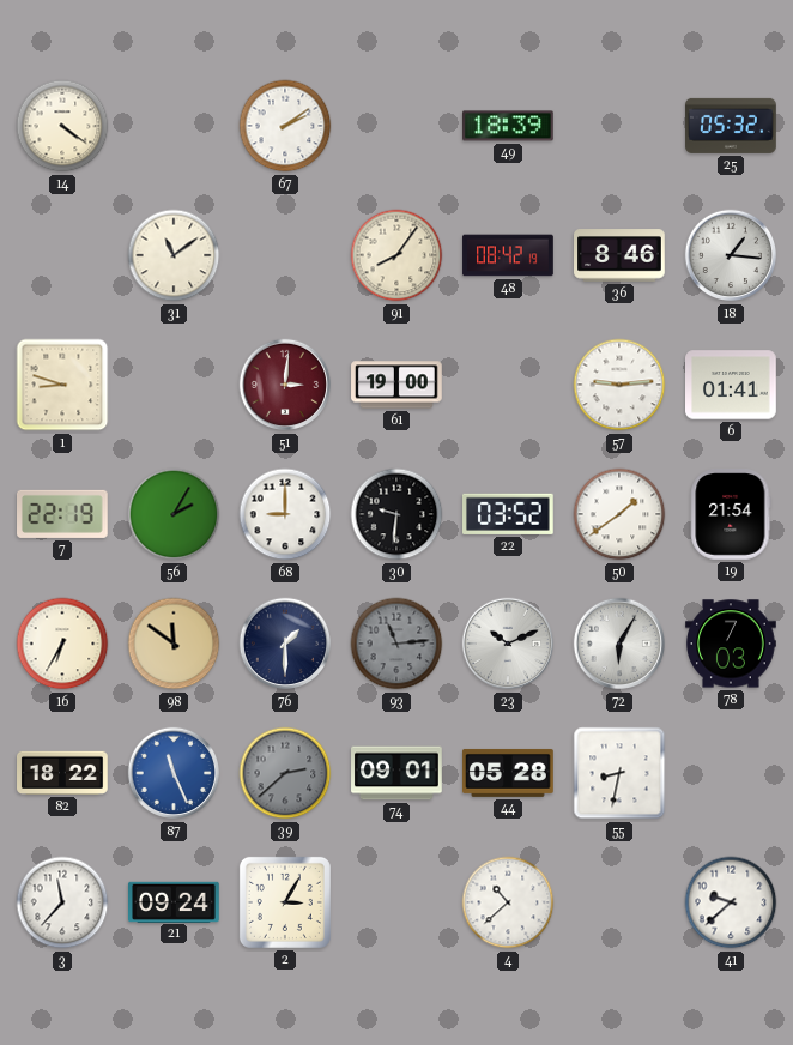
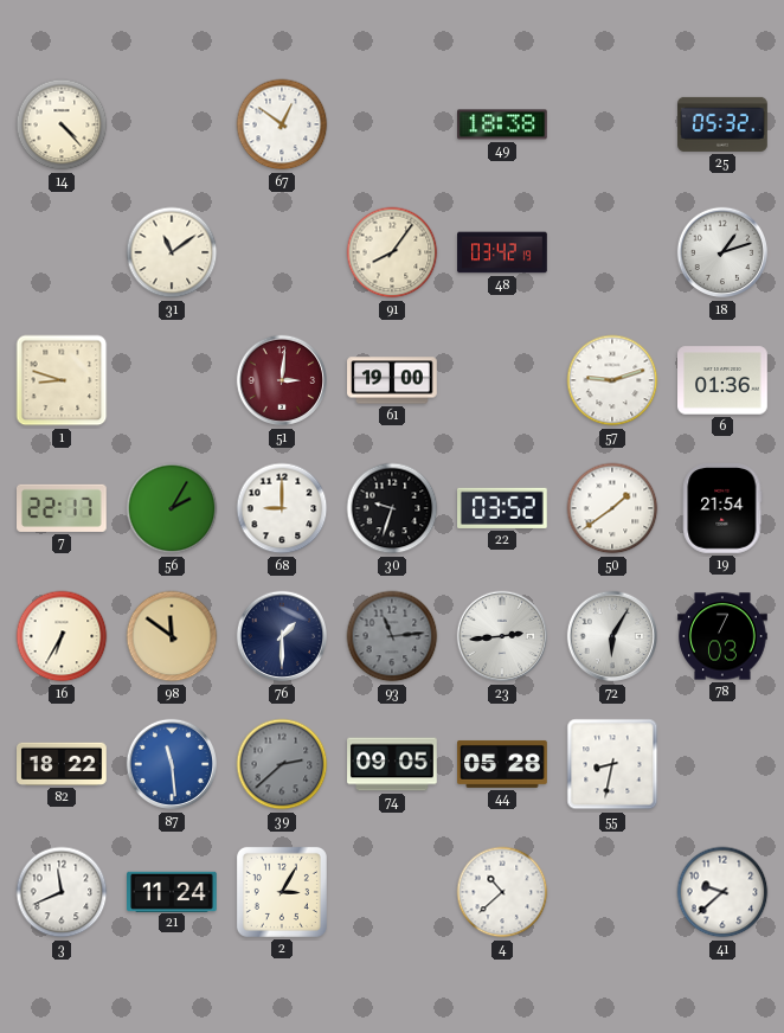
14: 4:21 -> 4:23
67: 2:09 -> 12:51
49: 18:39 -> 18:38
48: 08:42 -> 03:42
36: 8:46 -> none
18: 1:16 -> 1:12
57: 9:14 -> 9:12
6: 01:41 -> 01:36
7: 22:19 -> 22:17
30: 9:31 -> 9:33
23: 10:11 -> 2:44
87: 11:26 -> 11:29
74: 09:01 -> 09:05
3: 11:37 -> 11:41
21: 09:24 -> 11:24
